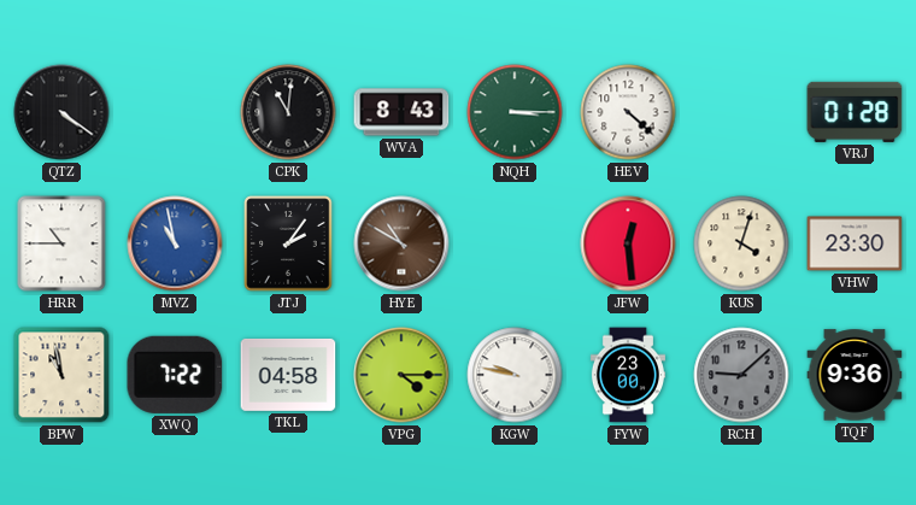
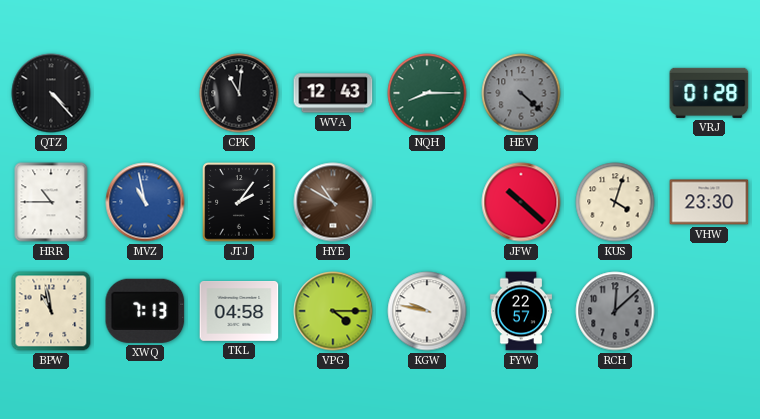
QTZ: 4:21 -> 4:23
WVA: 8:43 -> 12:43
NQH: 3:15 -> 8:15
HEV dial: white -> grey
JFW: 12:29 -> 10:22
XWQ: 7:22 -> 7:13
FYW: 23:00 -> 22:57
RCH: 9:08 -> 12:08
TQF: 9:36 -> none
